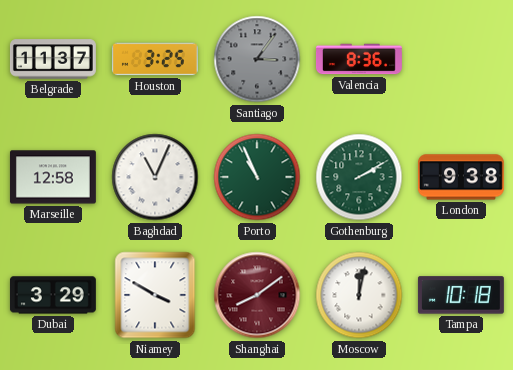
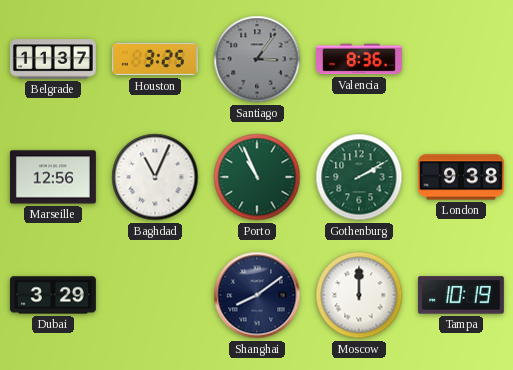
Marseille: 12:58 -> 12:56
Niamey: 3:50 -> none
Shanghai dial: burgundy -> navy
Moscow: 12:02 -> 12:00
Tampa: 10:18 -> 10:19
